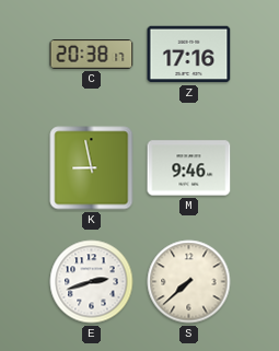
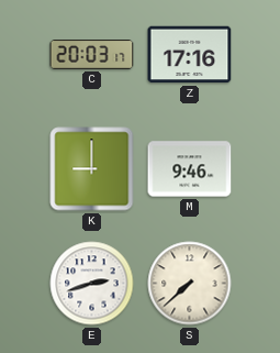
C: 20:38 -> 20:03
K: 8:58 -> 9:00
